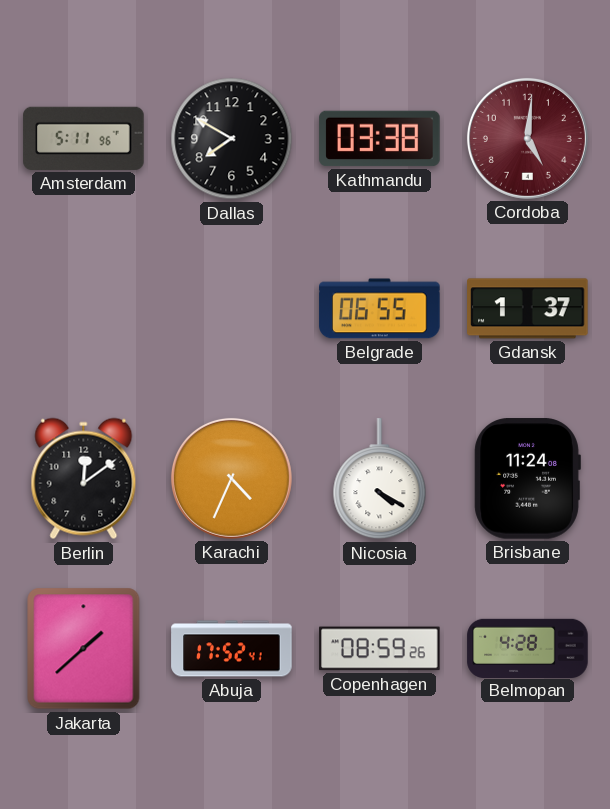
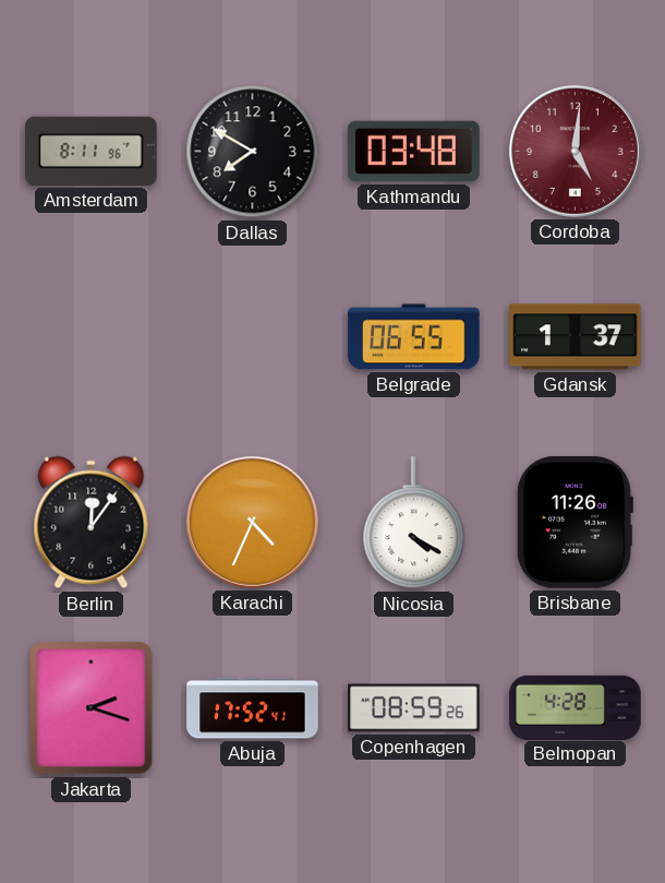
Amsterdam: 5:11 -> 8:11
Kathmandu: 03:38 -> 03:48
Berlin: 12:09 -> 12:06
Brisbane: 11:24 -> 11:26
Jakarta: 1:38 -> 2:18
